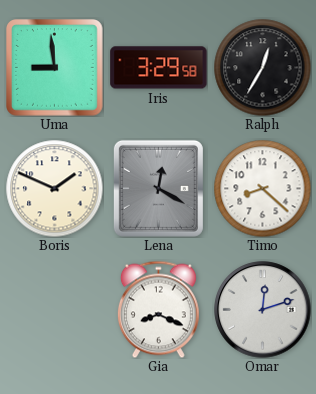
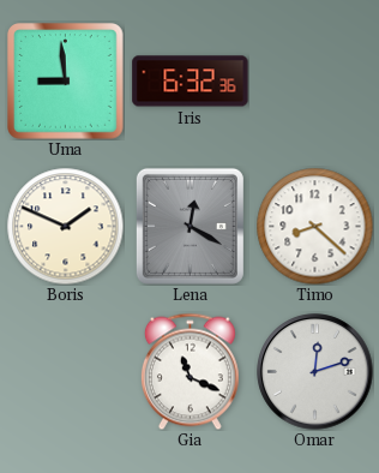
Iris: 3:29 -> 6:32
Ralph: 12:35 -> none
Gia: 8:19 -> 11:19
